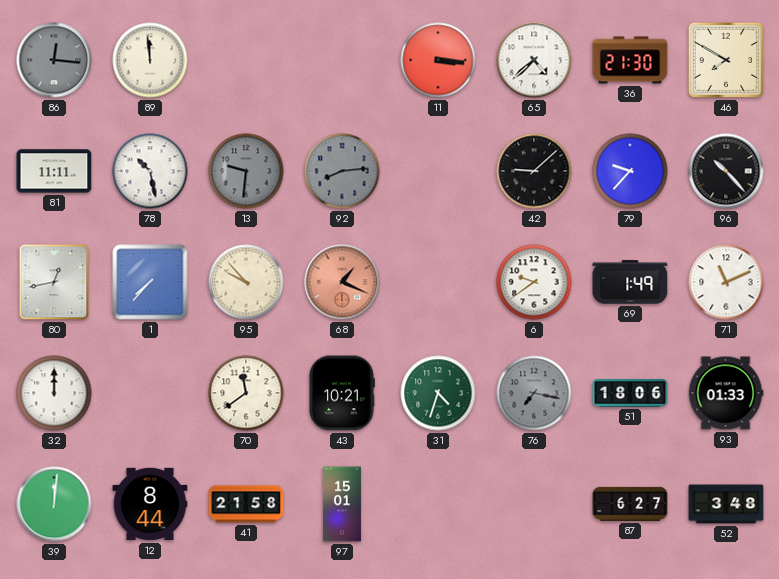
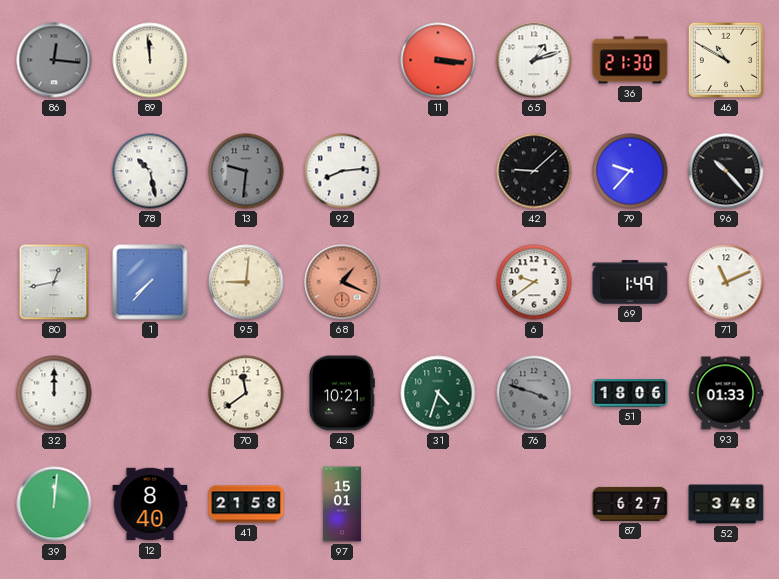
65: 4:38 -> 1:12
46: 7:50 -> 10:50
81: 11:11 -> none
92 dial: grey -> white
95: 9:53 -> 9:01
76: 7:17 -> 3:48
12: 8:44 -> 8:40
